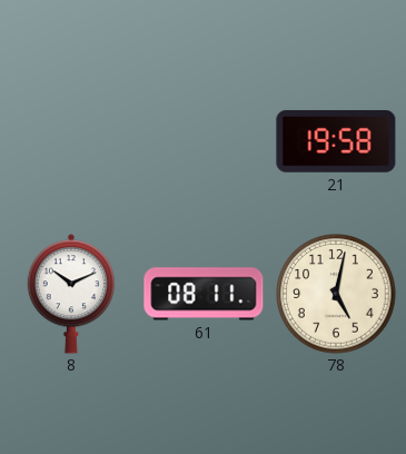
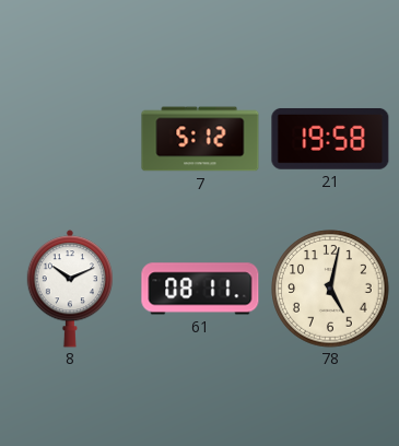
7: none -> 5:12
